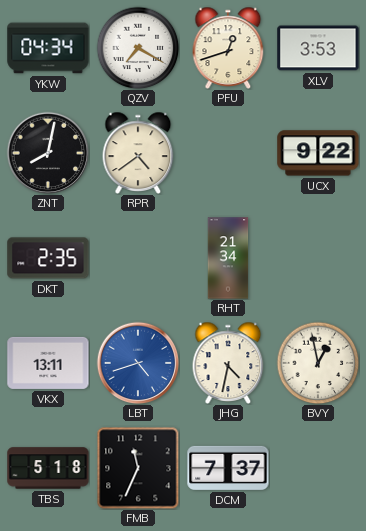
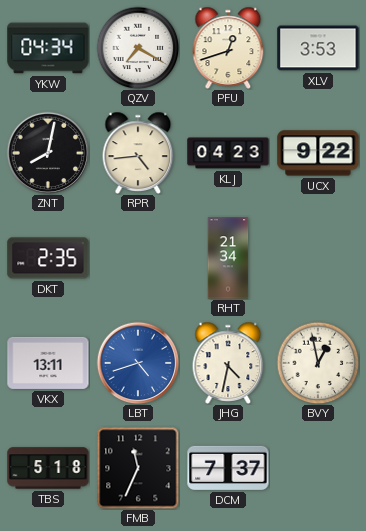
RPR: 4:39 -> 4:44
KLJ: none -> 04:23
